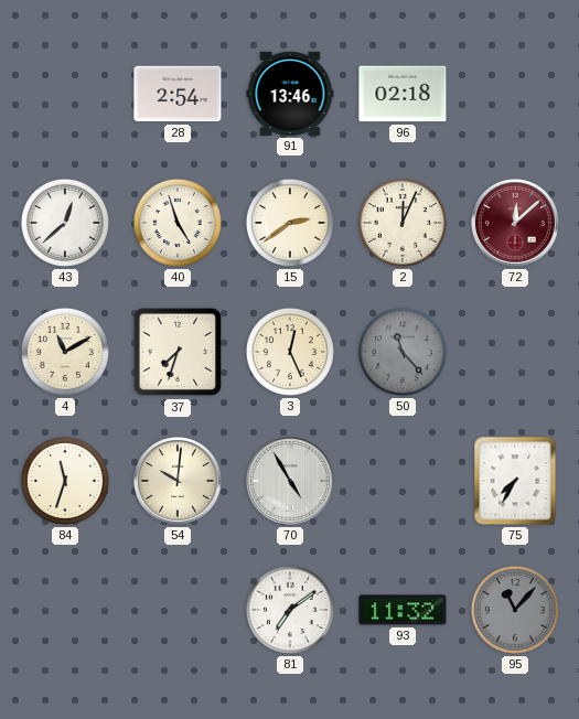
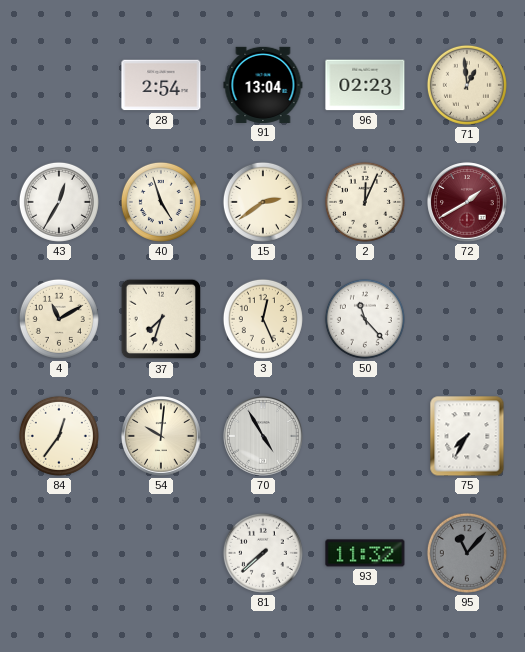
91: 13:46 -> 13:04
96: 02:18 -> 02:23
71: none -> 12:59
43: 12:38 -> 12:35
72: 12:08 -> 1:40
50 dial: grey -> white
84: 11:33 -> 12:36
81: 7:09 -> 7:38
